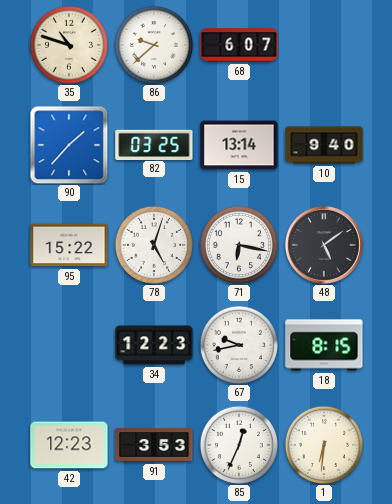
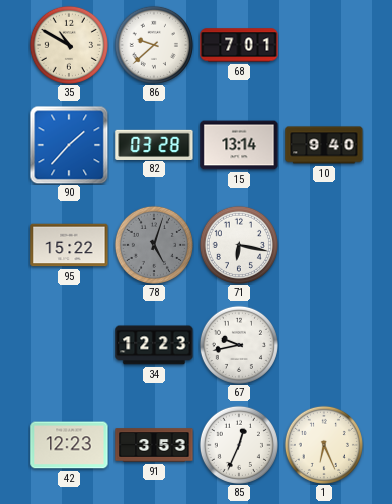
35: 10:48 -> 10:50
68: 6:07 -> 7:01
82: 03:25 -> 03:28
78 dial: white -> grey
48: 5:09 -> none
18: 8:15 -> none
1: 6:31 -> 6:26
